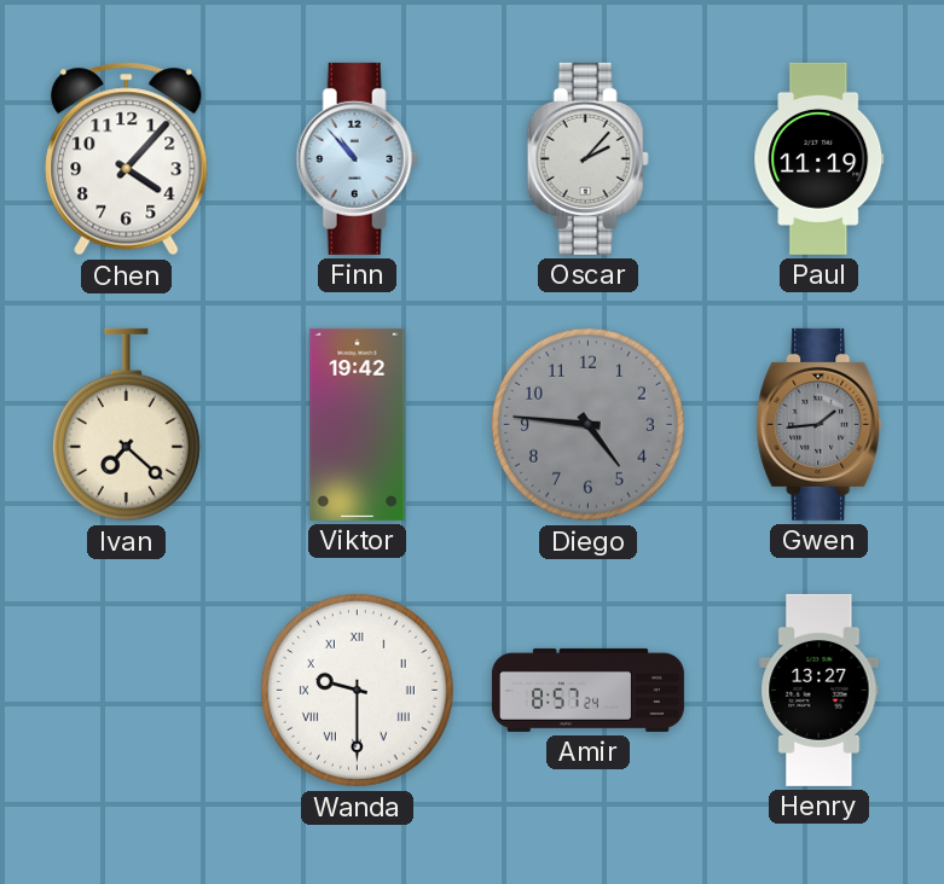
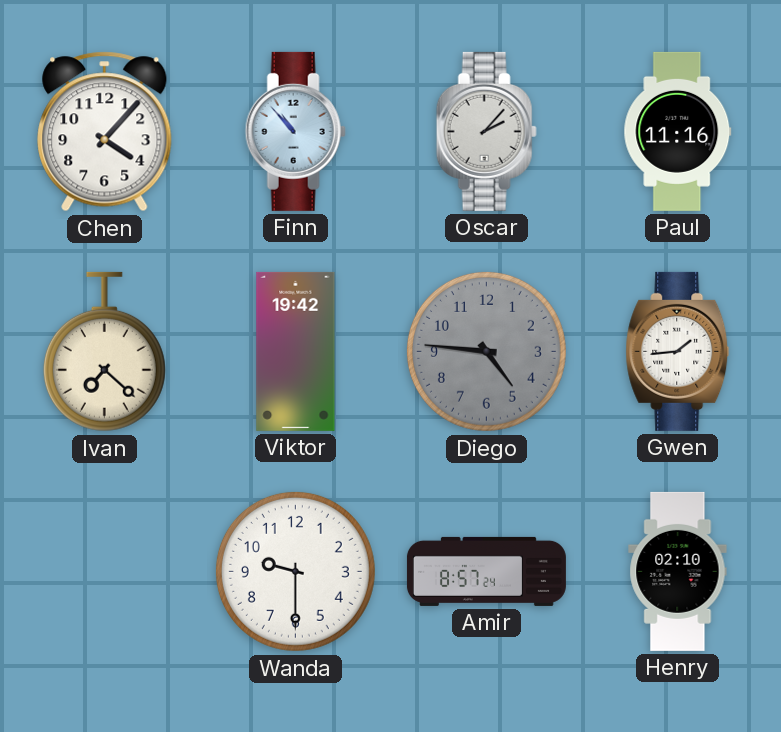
Paul: 11:19 -> 11:16
Gwen dial: grey -> white
Wanda numerals: Roman -> Arabic
Henry: 13:27 -> 02:10
